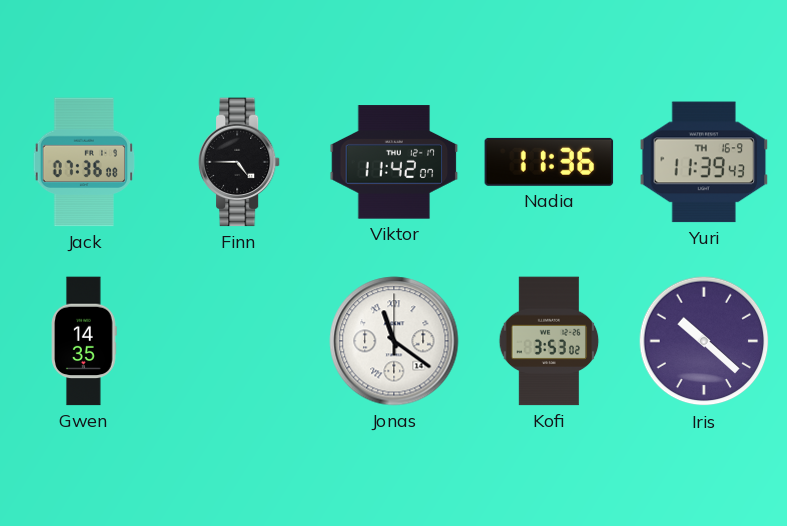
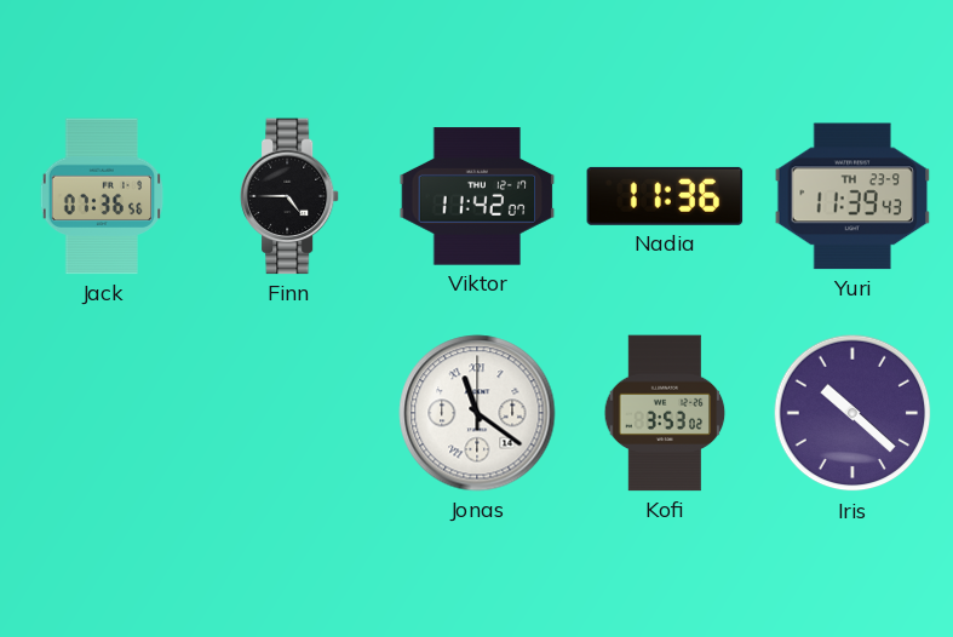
Jack: 07:36:08 -> 07:36:56
Yuri date: TH 16-9 -> TH 23-9
Gwen: 14:35 -> none
